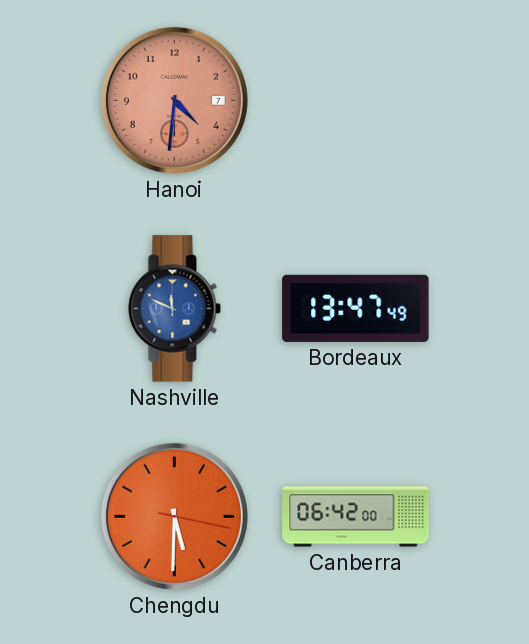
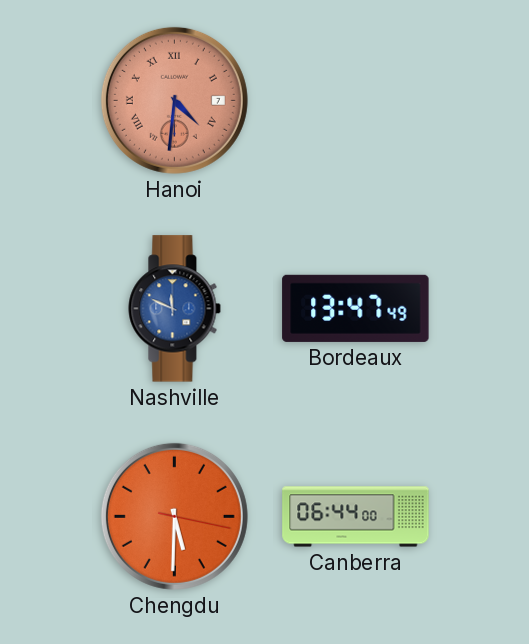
Hanoi numerals: Arabic -> Roman
Canberra: 06:42 -> 06:44
